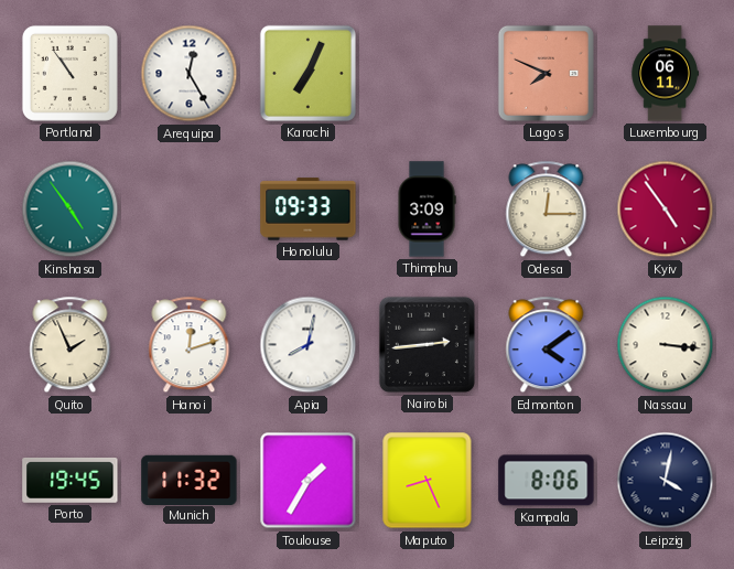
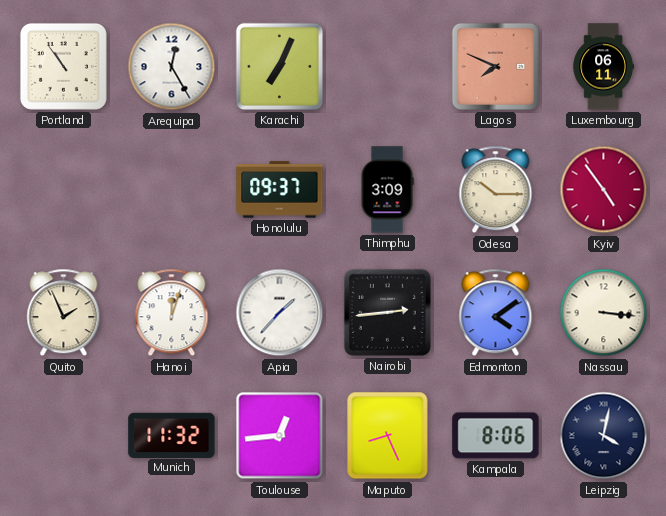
Kinshasa: 4:54 -> none
Honolulu: 09:33 -> 09:37
Odesa: 12:15 -> 10:15
Hanoi: 12:12 -> 12:03
Apia: 8:02 -> 1:37
Porto: 19:45 -> none
Toulouse: 1:35 -> 12:44
